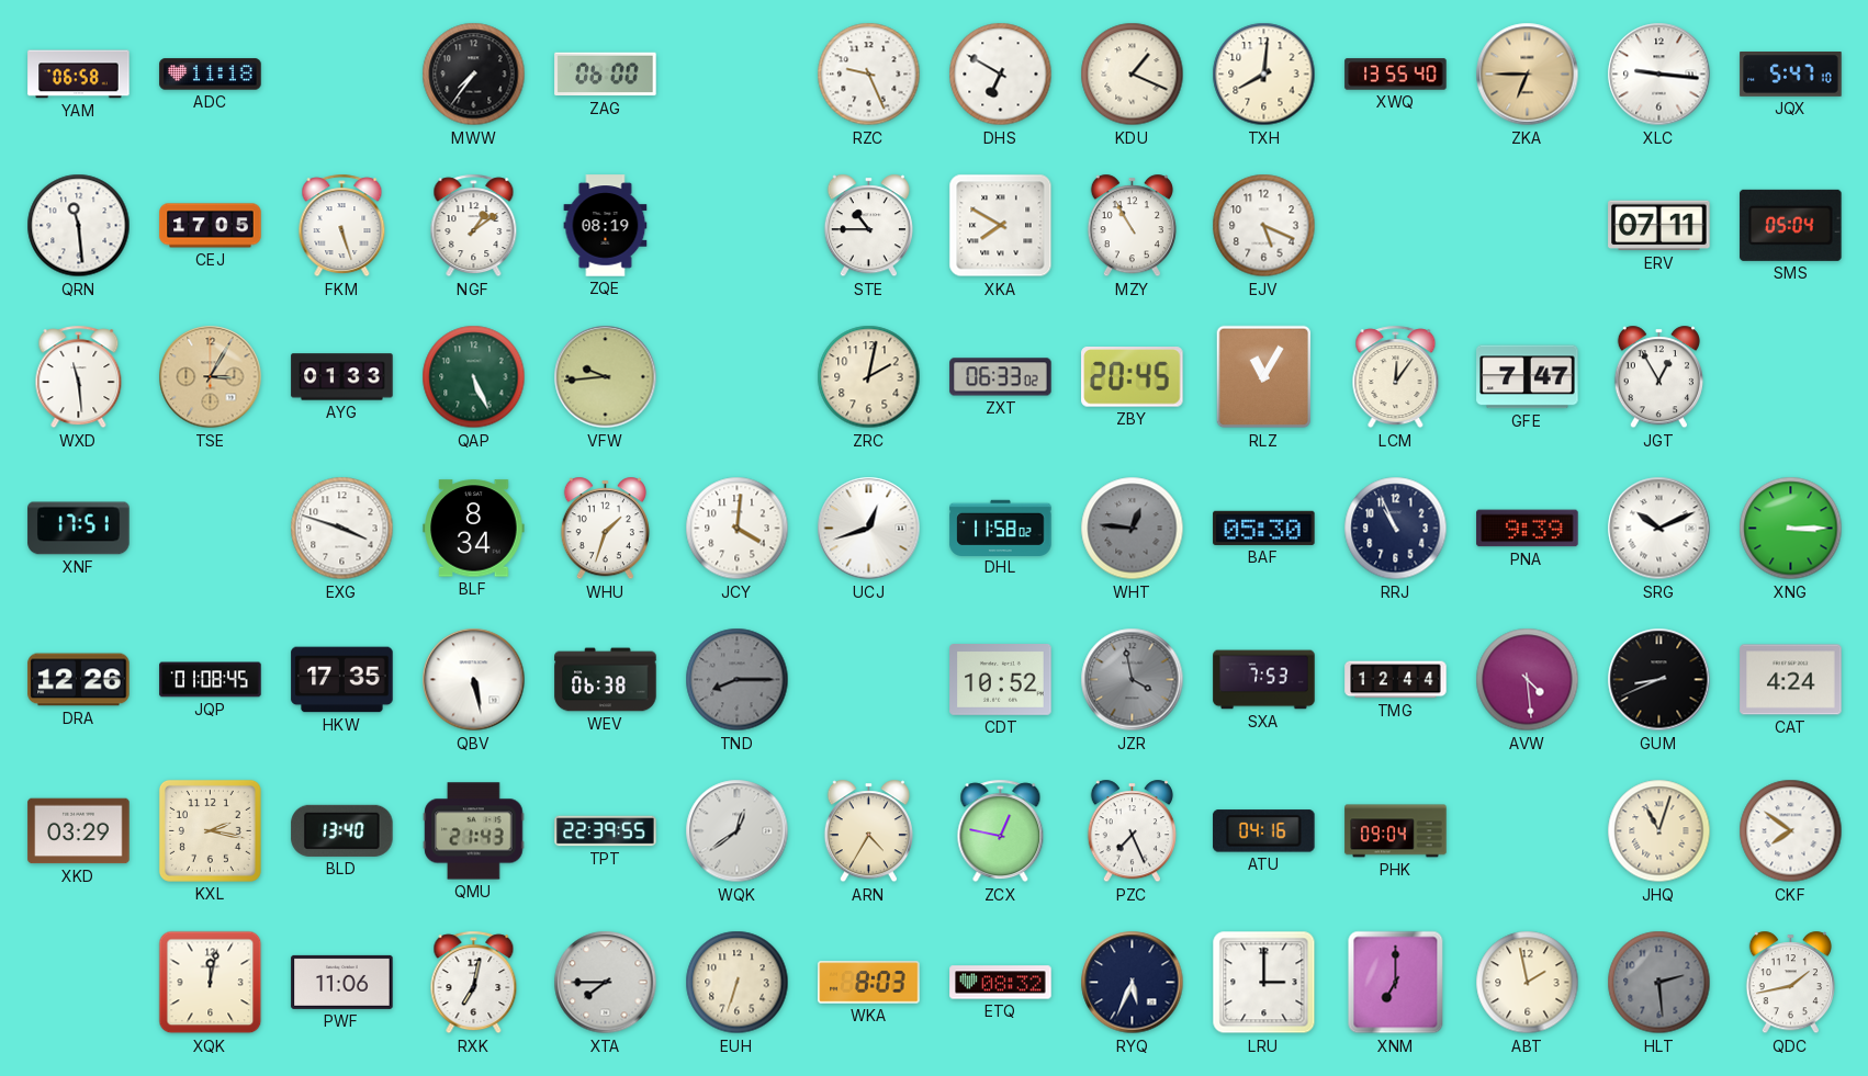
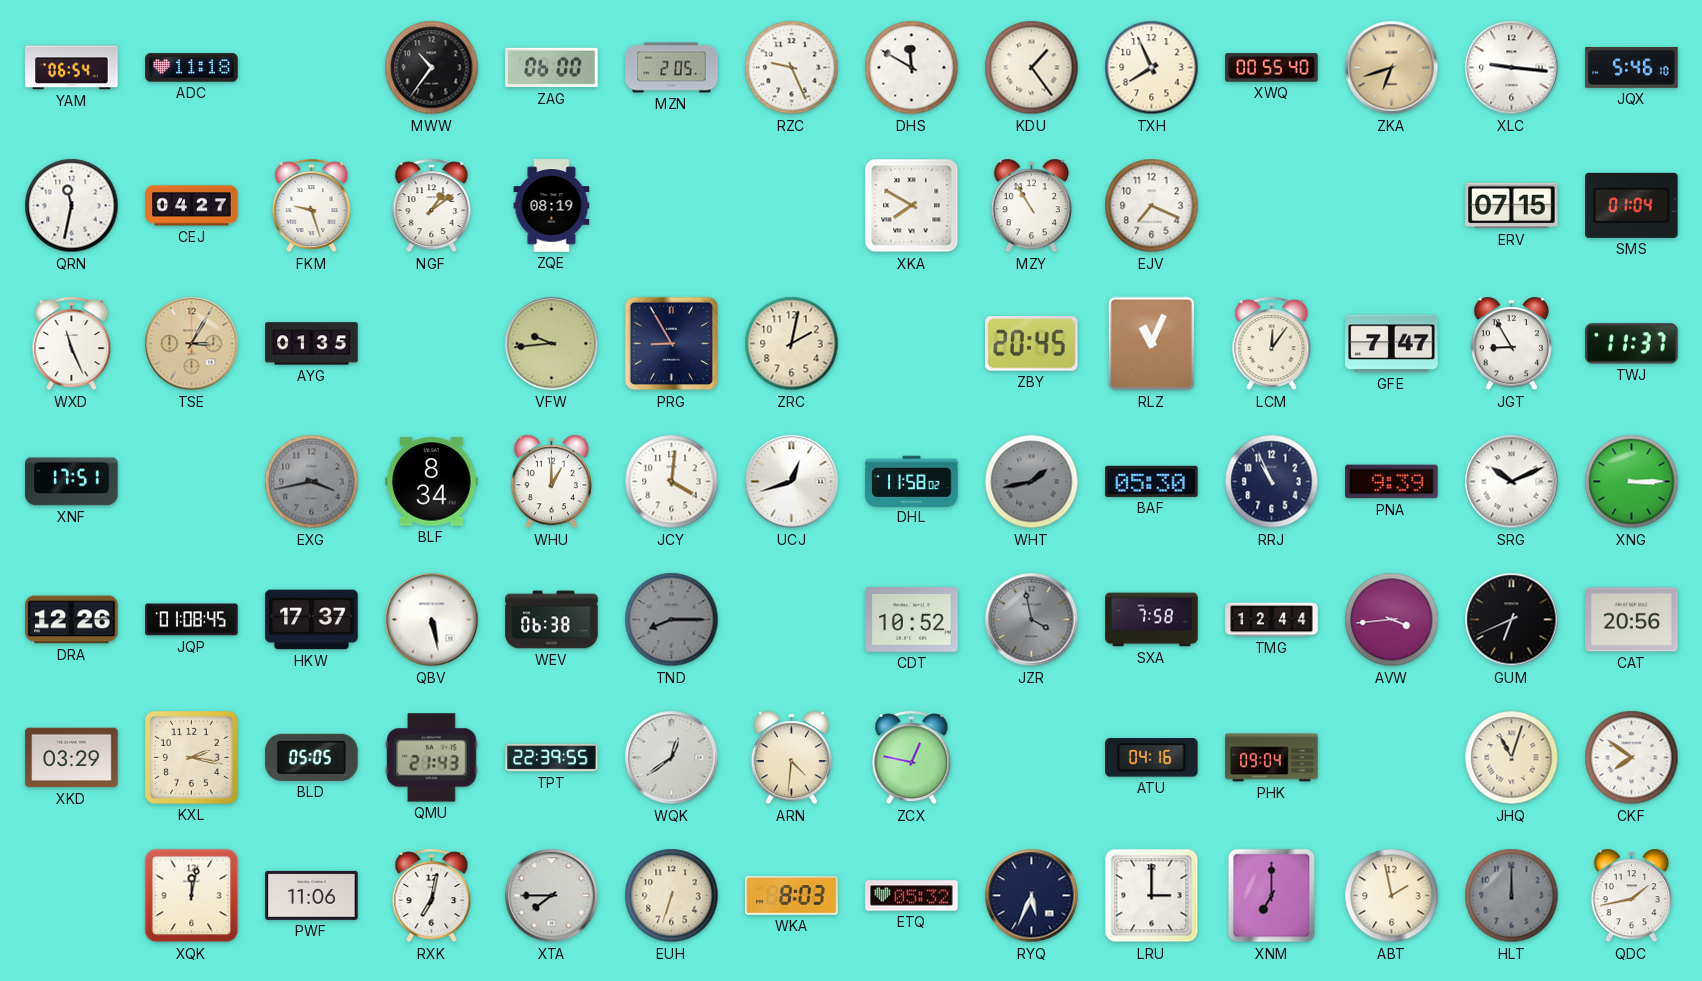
YAM: 06:58 -> 06:54
MWW: 7:36 -> 10:36
MZN: none -> 2:05
DHS: 6:50 -> 11:50
KDU: 1:19 -> 1:24
TXH: 8:01 -> 7:56
XWQ: 13:55 -> 00:55
ZKA: 6:45 -> 6:42
JQX: 5:47 -> 5:46
QRN: 11:29 -> 11:32
CEJ: 17:05 -> 04:27
FKM: 5:27 -> 9:27
STE: 10:45 -> none
EJV: 5:19 -> 7:19
ERV: 07:11 -> 07:15
SMS: 05:04 -> 01:04
WXD: 11:29 -> 11:26
AYG: 01:33 -> 01:35
QAP: 5:26 -> none
PRG: none -> 8:55
ZXT: 06:33 -> none
RLZ: 11:05 -> 11:04
JGT: 12:55 -> 8:55
TWJ: none -> 11:37
EXG: 3:48 -> 3:43
EXG dial: white -> grey
WHU: 1:33 -> 1:00
WHT: 12:46 -> 1:43
HKW: 17:35 -> 17:37
SXA: 7:53 -> 7:58
AVW: 4:29 -> 3:44
GUM: 8:41 -> 6:41
CAT: 4:24 -> 20:56
BLD: 13:40 -> 05:05
ARN: 4:35 -> 4:31
PZC: 7:26 -> none
ETQ: 08:32 -> 05:32
HLT: 2:29 -> 12:00
